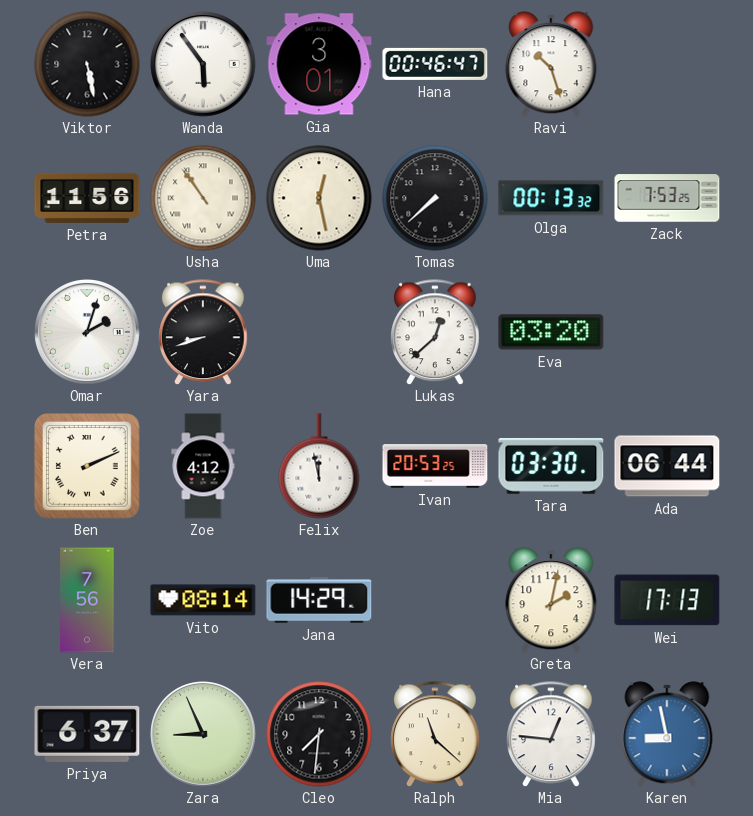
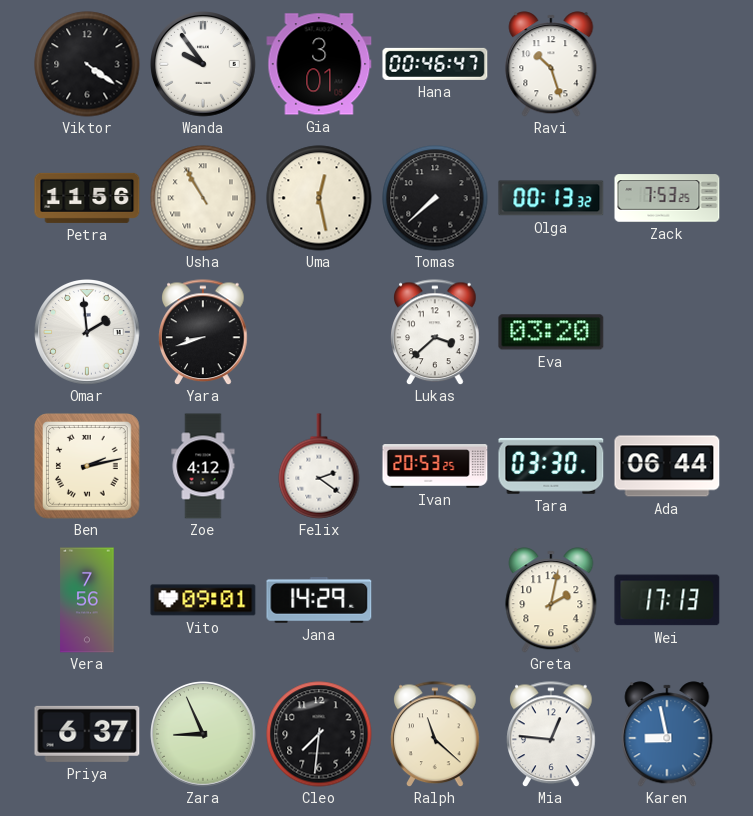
Viktor: 5:28 -> 4:21
Wanda: 5:54 -> 9:54
Usha: 10:54 -> 10:55
Omar: 2:03 -> 1:59
Lukas: 12:38 -> 3:38
Ben: 2:11 -> 2:13
Felix: 11:58 -> 2:21
Vito: 08:14 -> 09:01
